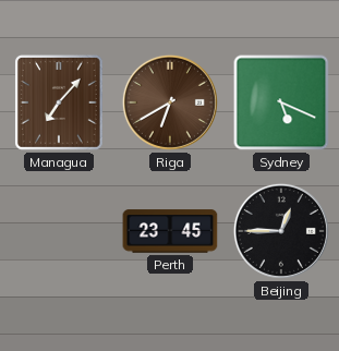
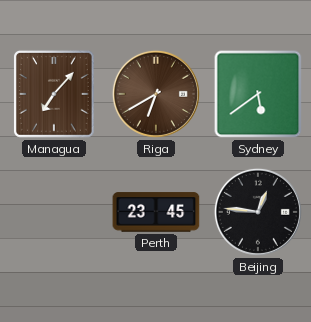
Sydney: 5:19 -> 5:39
Beijing: 12:45 -> 12:46
